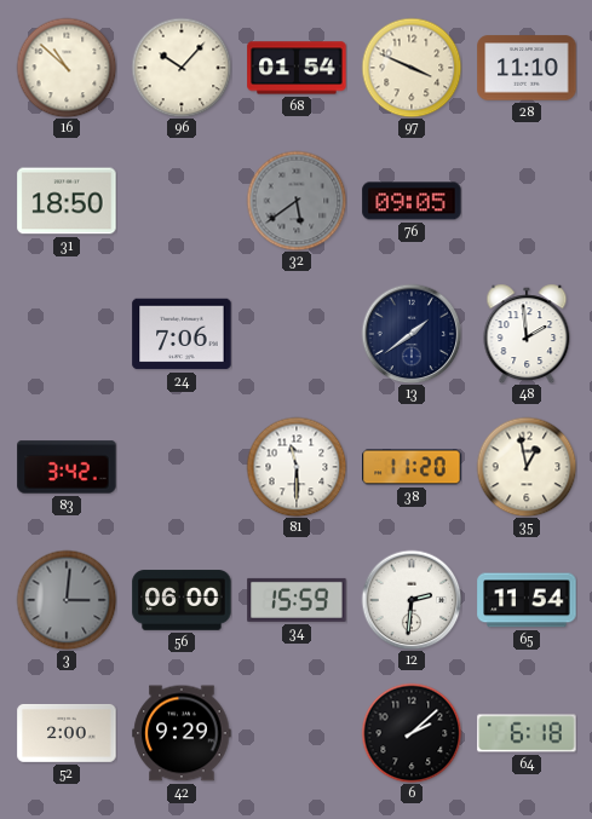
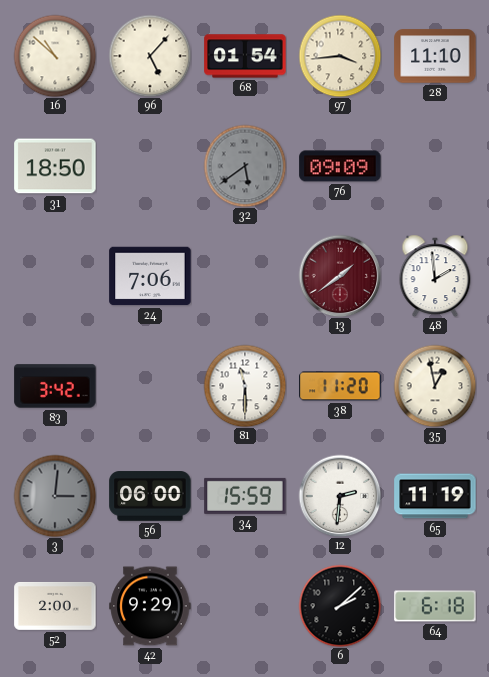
96: 10:07 -> 5:07
97: 3:49 -> 3:44
76: 09:05 -> 09:09
13 dial: navy -> burgundy
65: 11:54 -> 11:19
